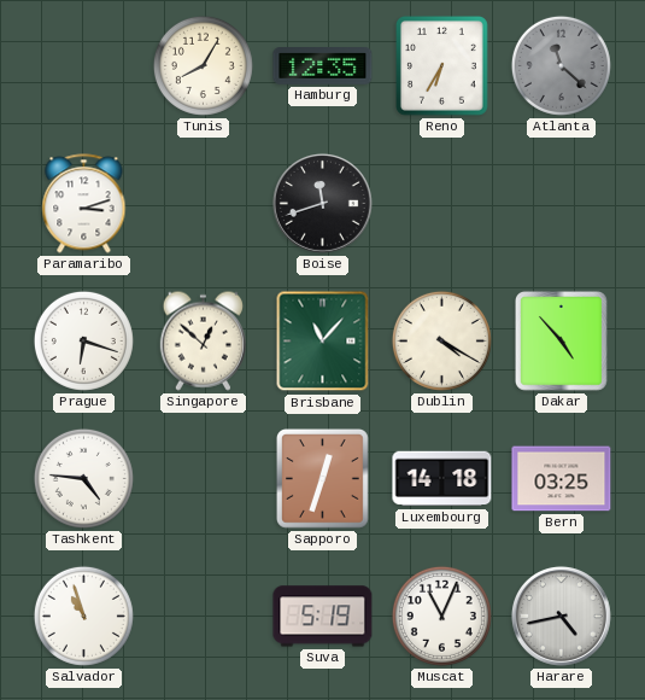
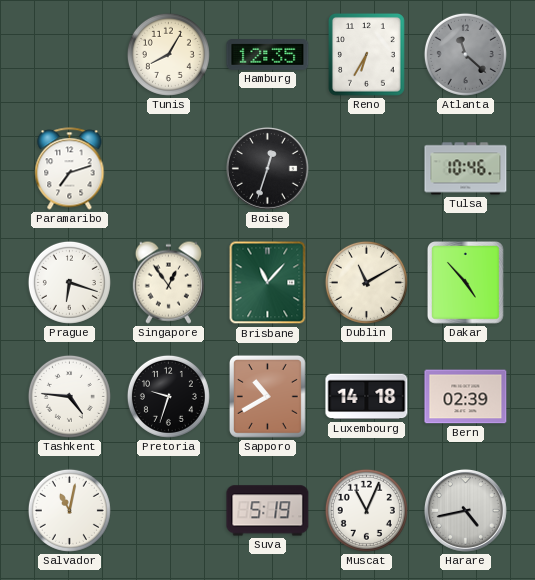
Paramaribo: 3:12 -> 7:12
Boise: 11:42 -> 12:33
Tulsa: none -> 10:46
Singapore: 12:52 -> 12:54
Dublin: 4:20 -> 11:10
Pretoria: none -> 9:33
Sapporo: 12:33 -> 10:40
Bern: 03:25 -> 02:39
Salvador: 10:57 -> 11:02
